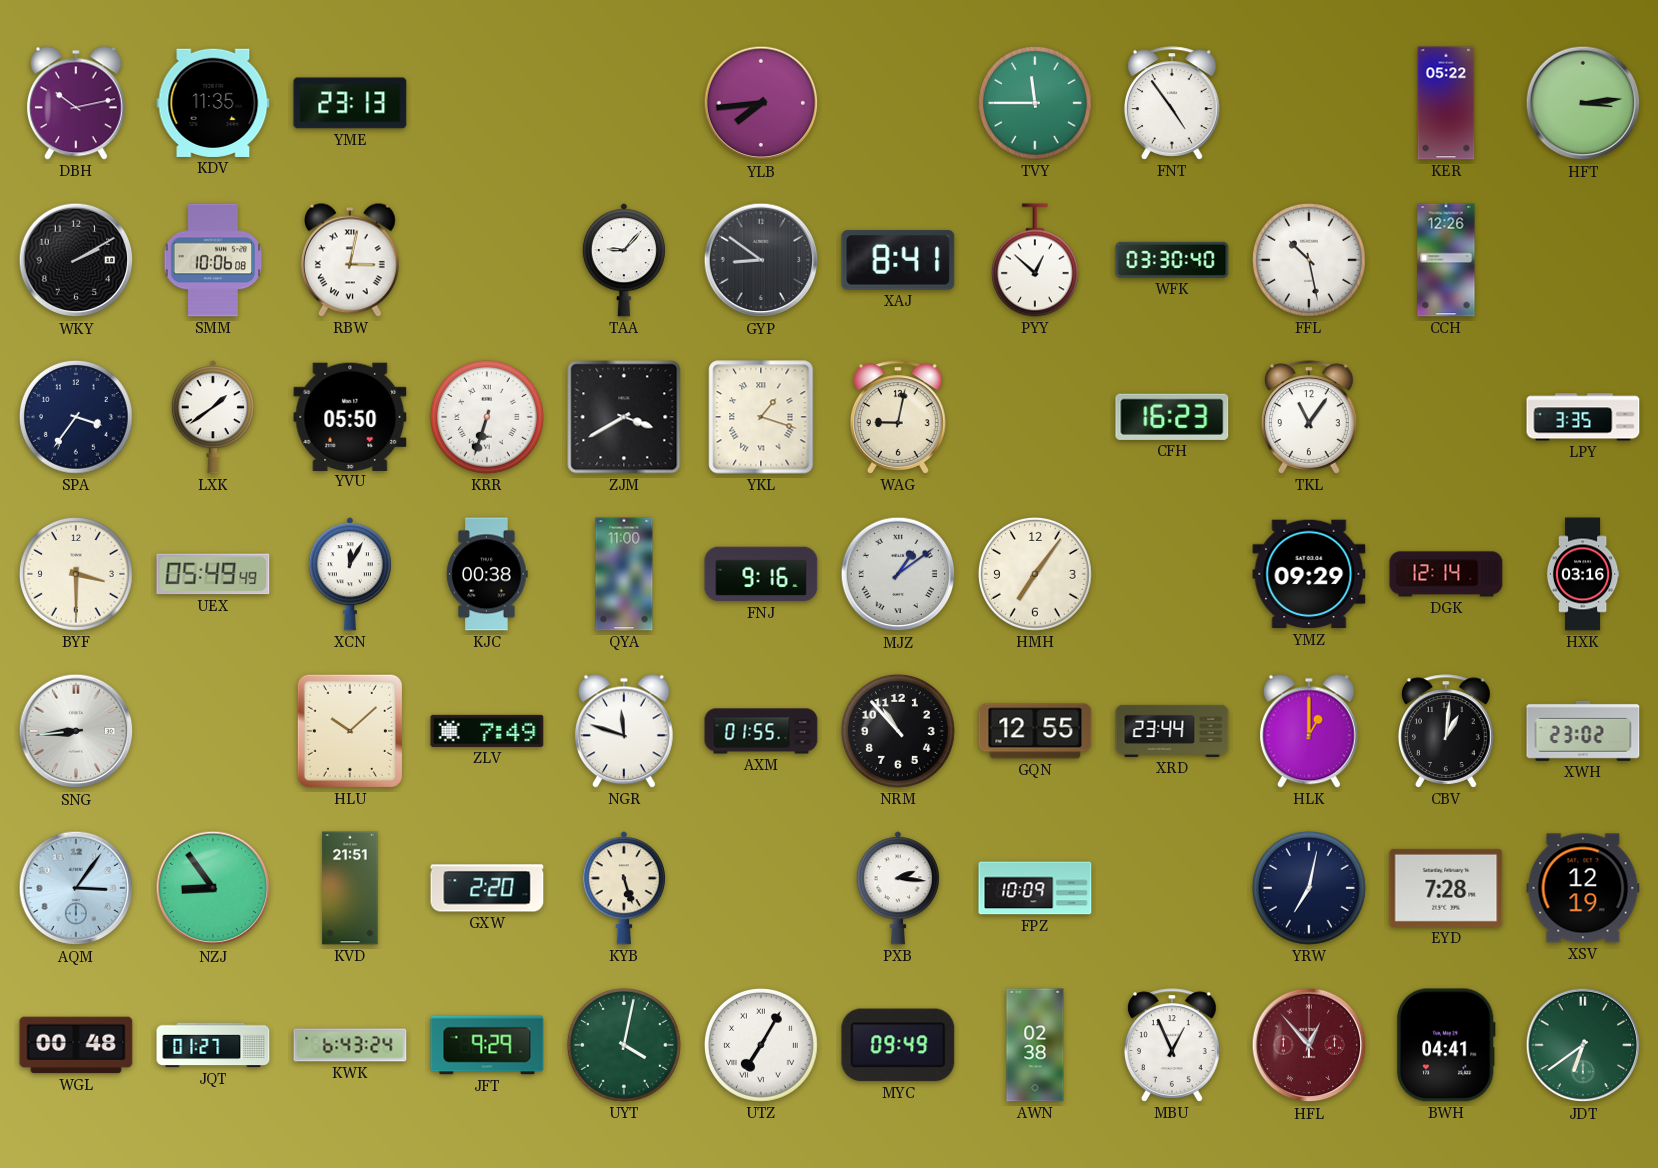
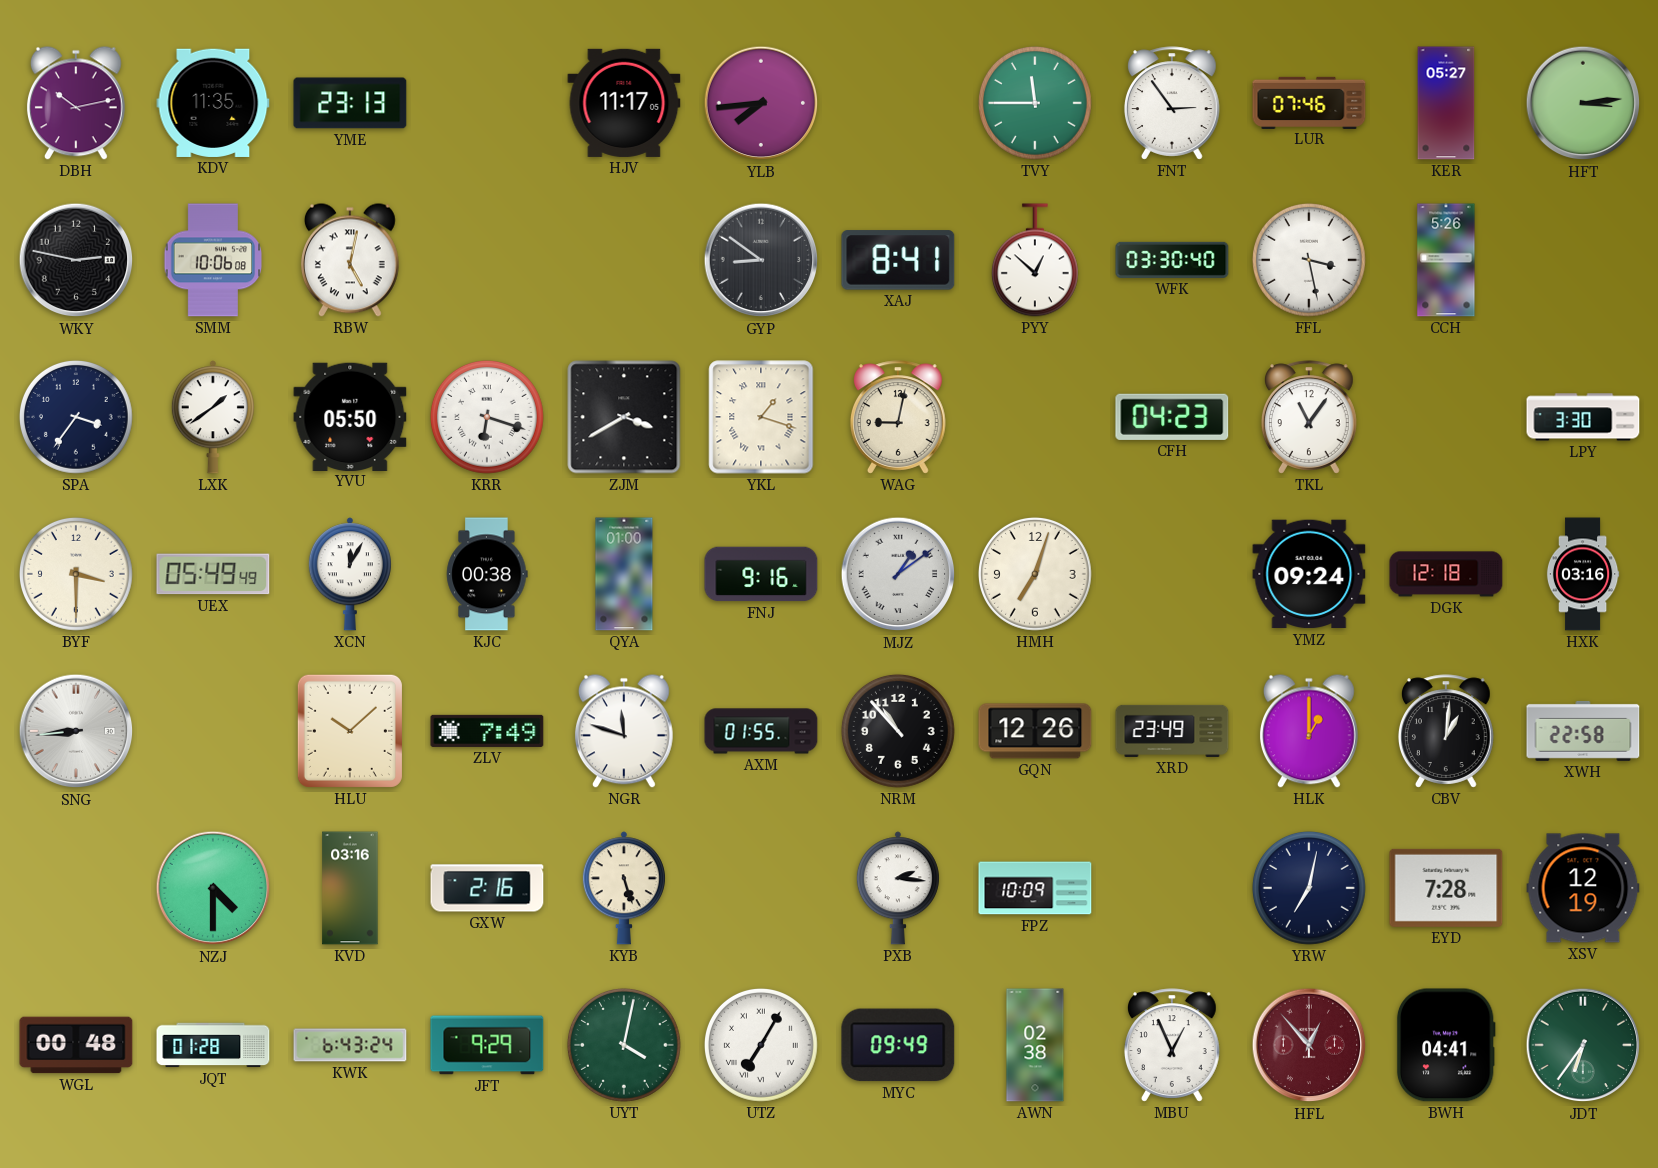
HJV: none -> 11:17
FNT: 4:54 -> 2:54
LUR: none -> 07:46
KER: 05:22 -> 05:27
WKY: 2:10 -> 2:47
RBW: 3:02 -> 5:02
TAA: 9:07 -> none
FFL: 10:28 -> 3:28
CCH: 12:26 -> 5:26
KRR: 6:33 -> 6:18
CFH: 16:23 -> 04:23
LPY: 3:35 -> 3:30
QYA: 11:00 -> 01:00
HMH: 7:06 -> 7:03
YMZ: 09:29 -> 09:24
DGK: 12:14 -> 12:18
GQN: 12:55 -> 12:26
XRD: 23:44 -> 23:49
XWH: 23:02 -> 22:58
AQM: 3:06 -> none
NZJ: 8:54 -> 4:30
KVD: 21:51 -> 03:16
GXW: 2:20 -> 2:16
JQT: 01:27 -> 01:28
JDT: 6:39 -> 6:36
